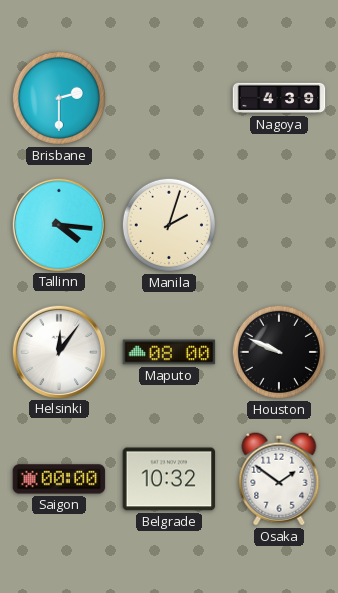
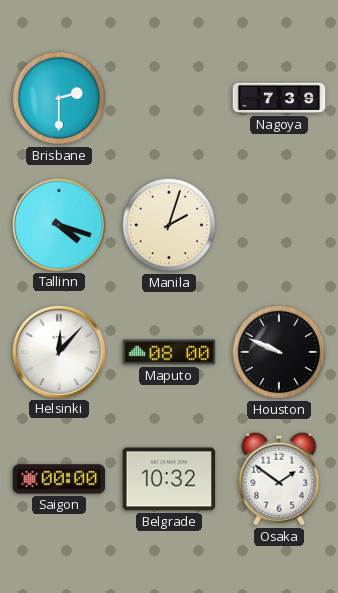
Nagoya: 4:39 -> 7:39
Tallinn: 4:16 -> 4:18
Helsinki: 12:06 -> 12:07
